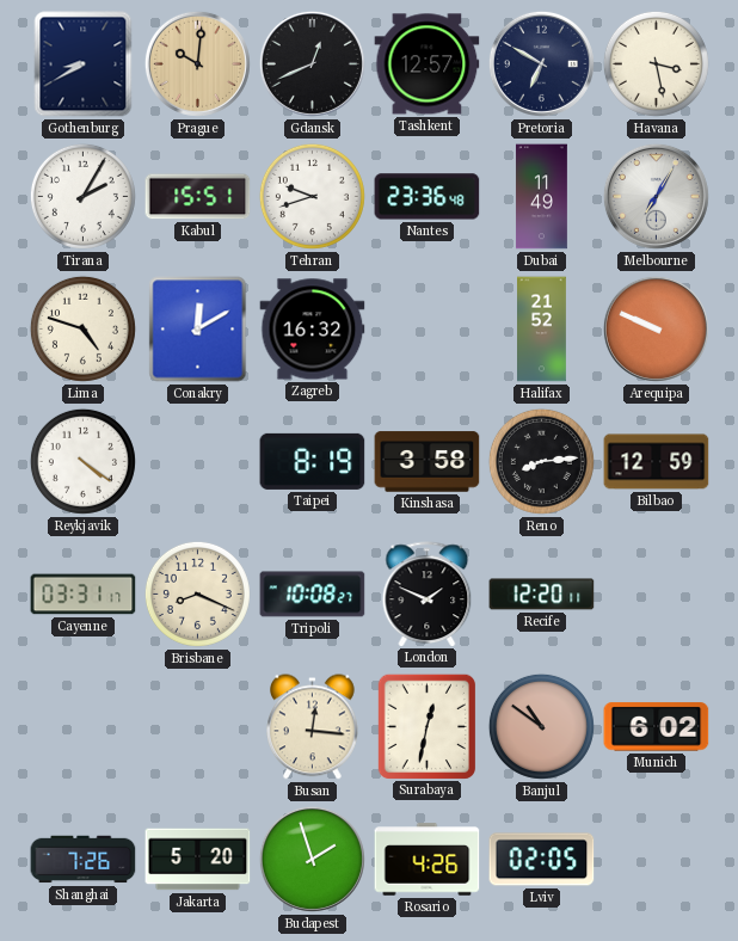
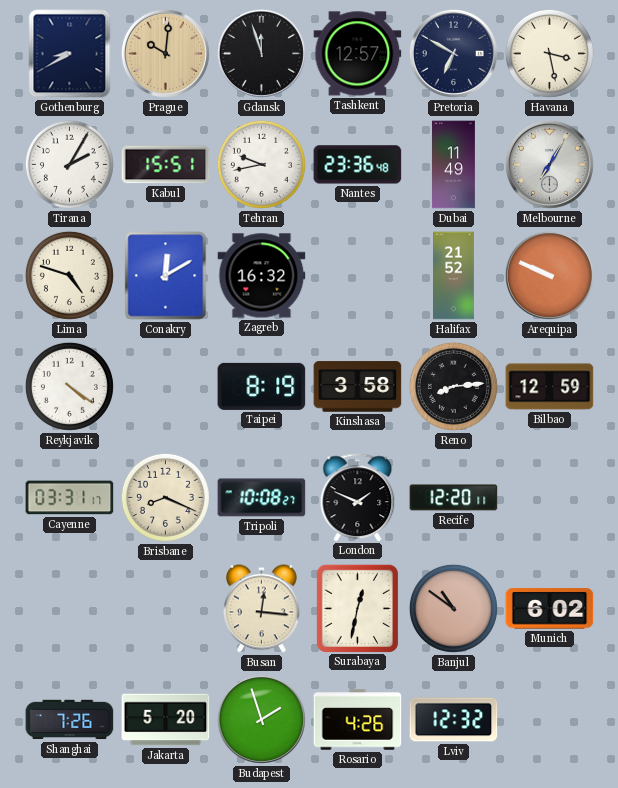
Gdansk: 12:41 -> 11:57
Tehran: 9:42 -> 9:43
Lviv: 02:05 -> 12:32
